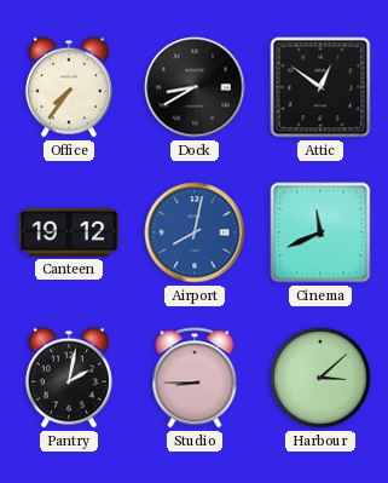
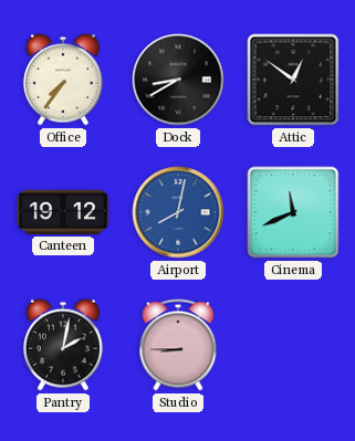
Harbour: 3:08 -> none
